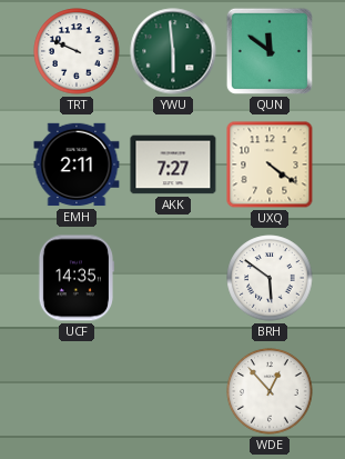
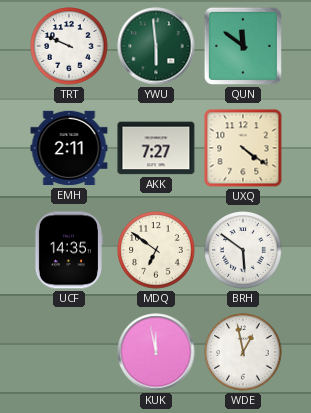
MDQ: none -> 6:51
KUK: none -> 11:58
WDE: 12:53 -> 12:58
